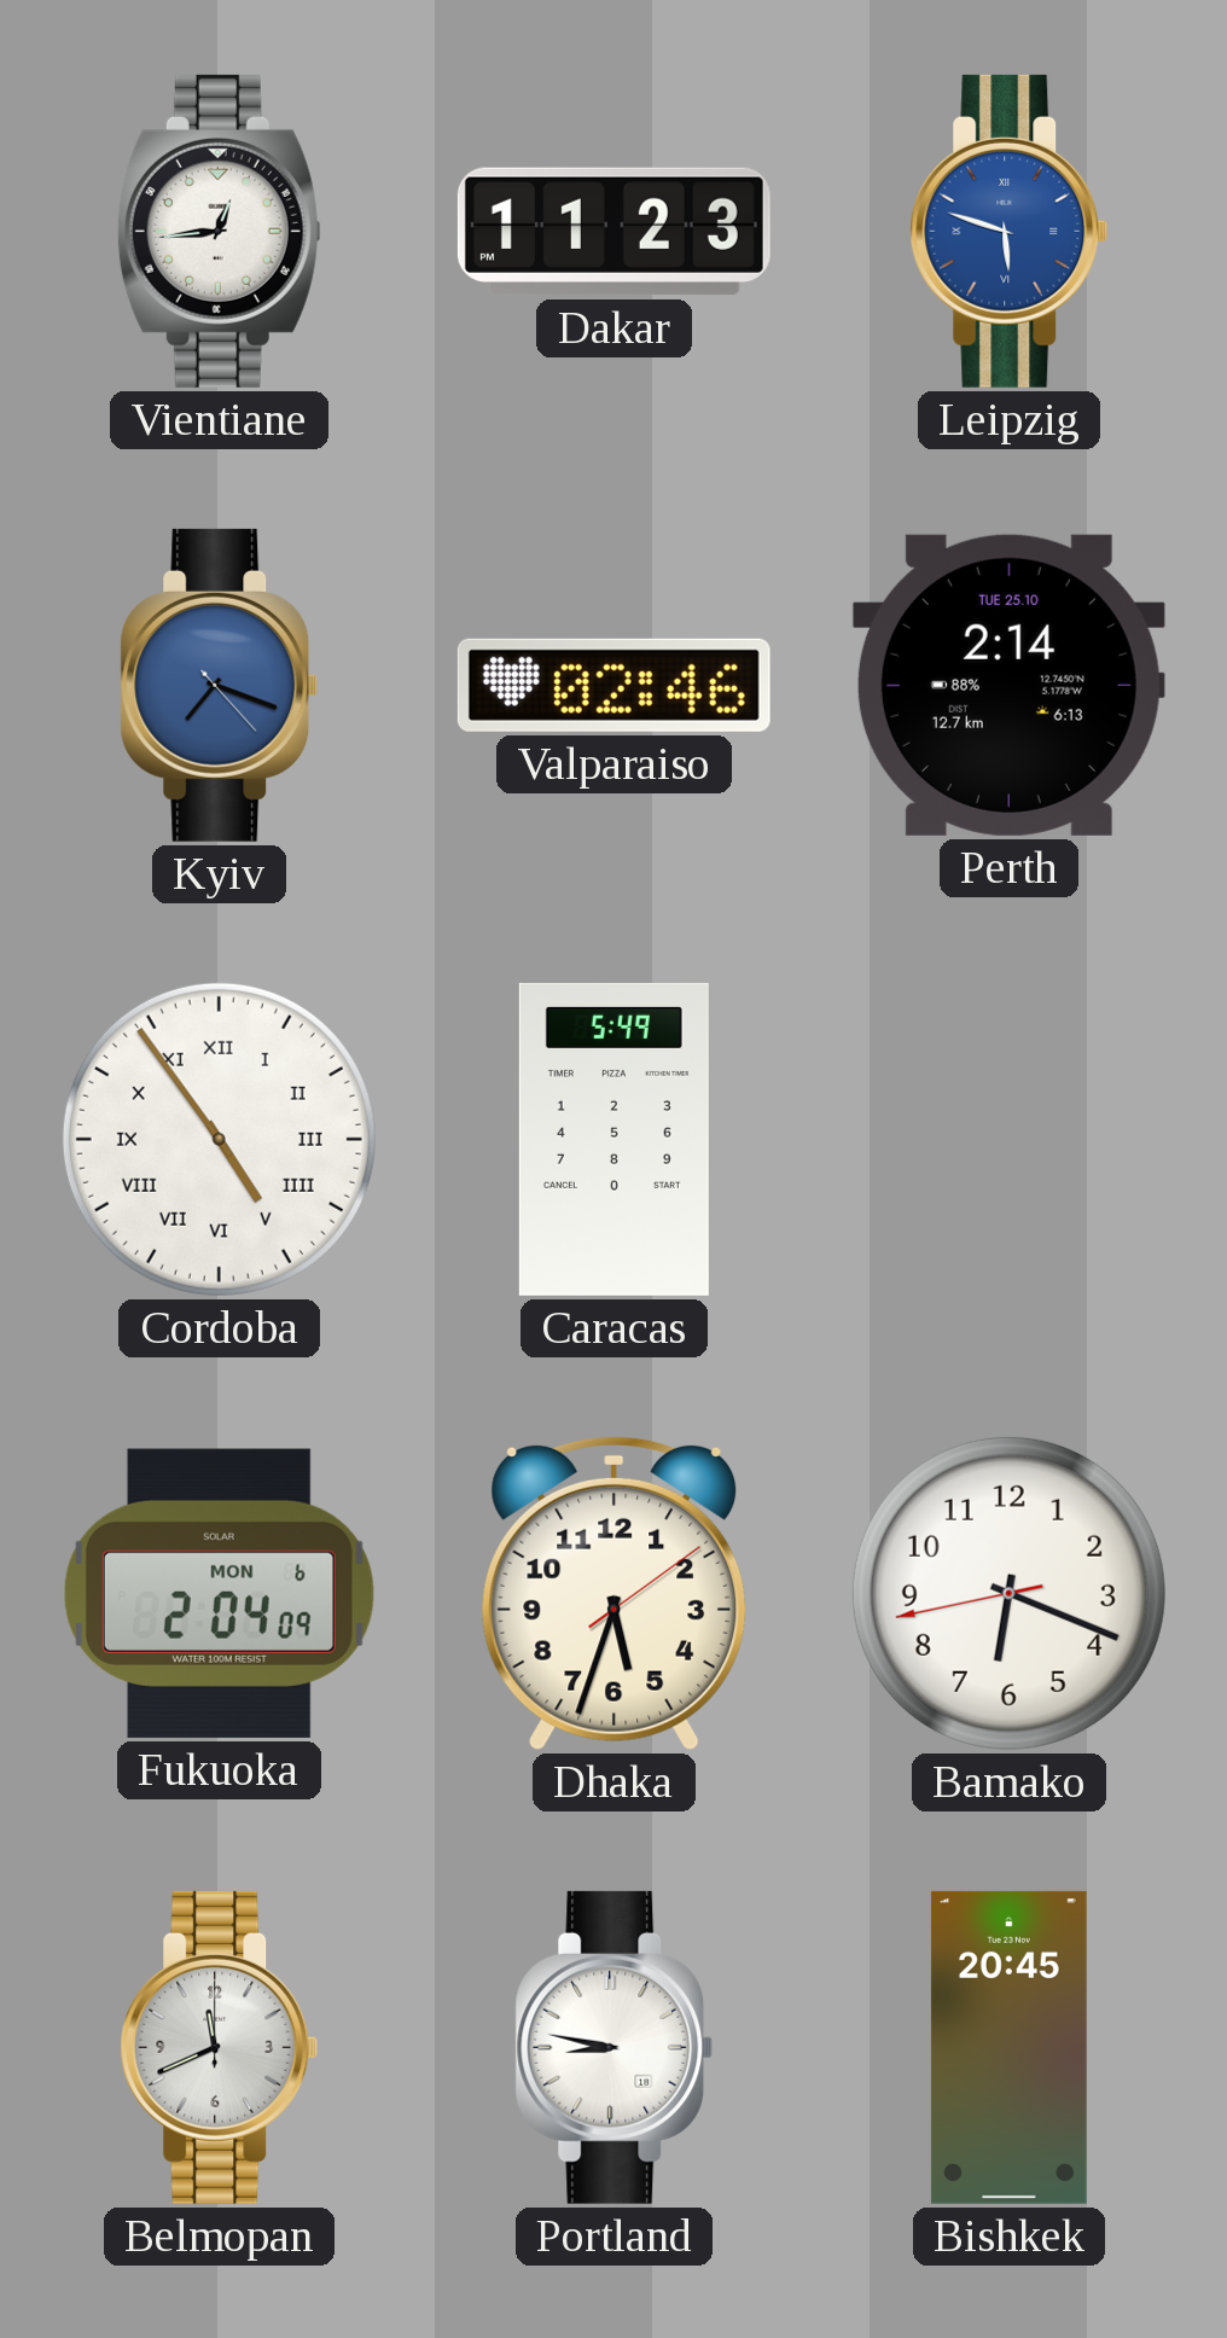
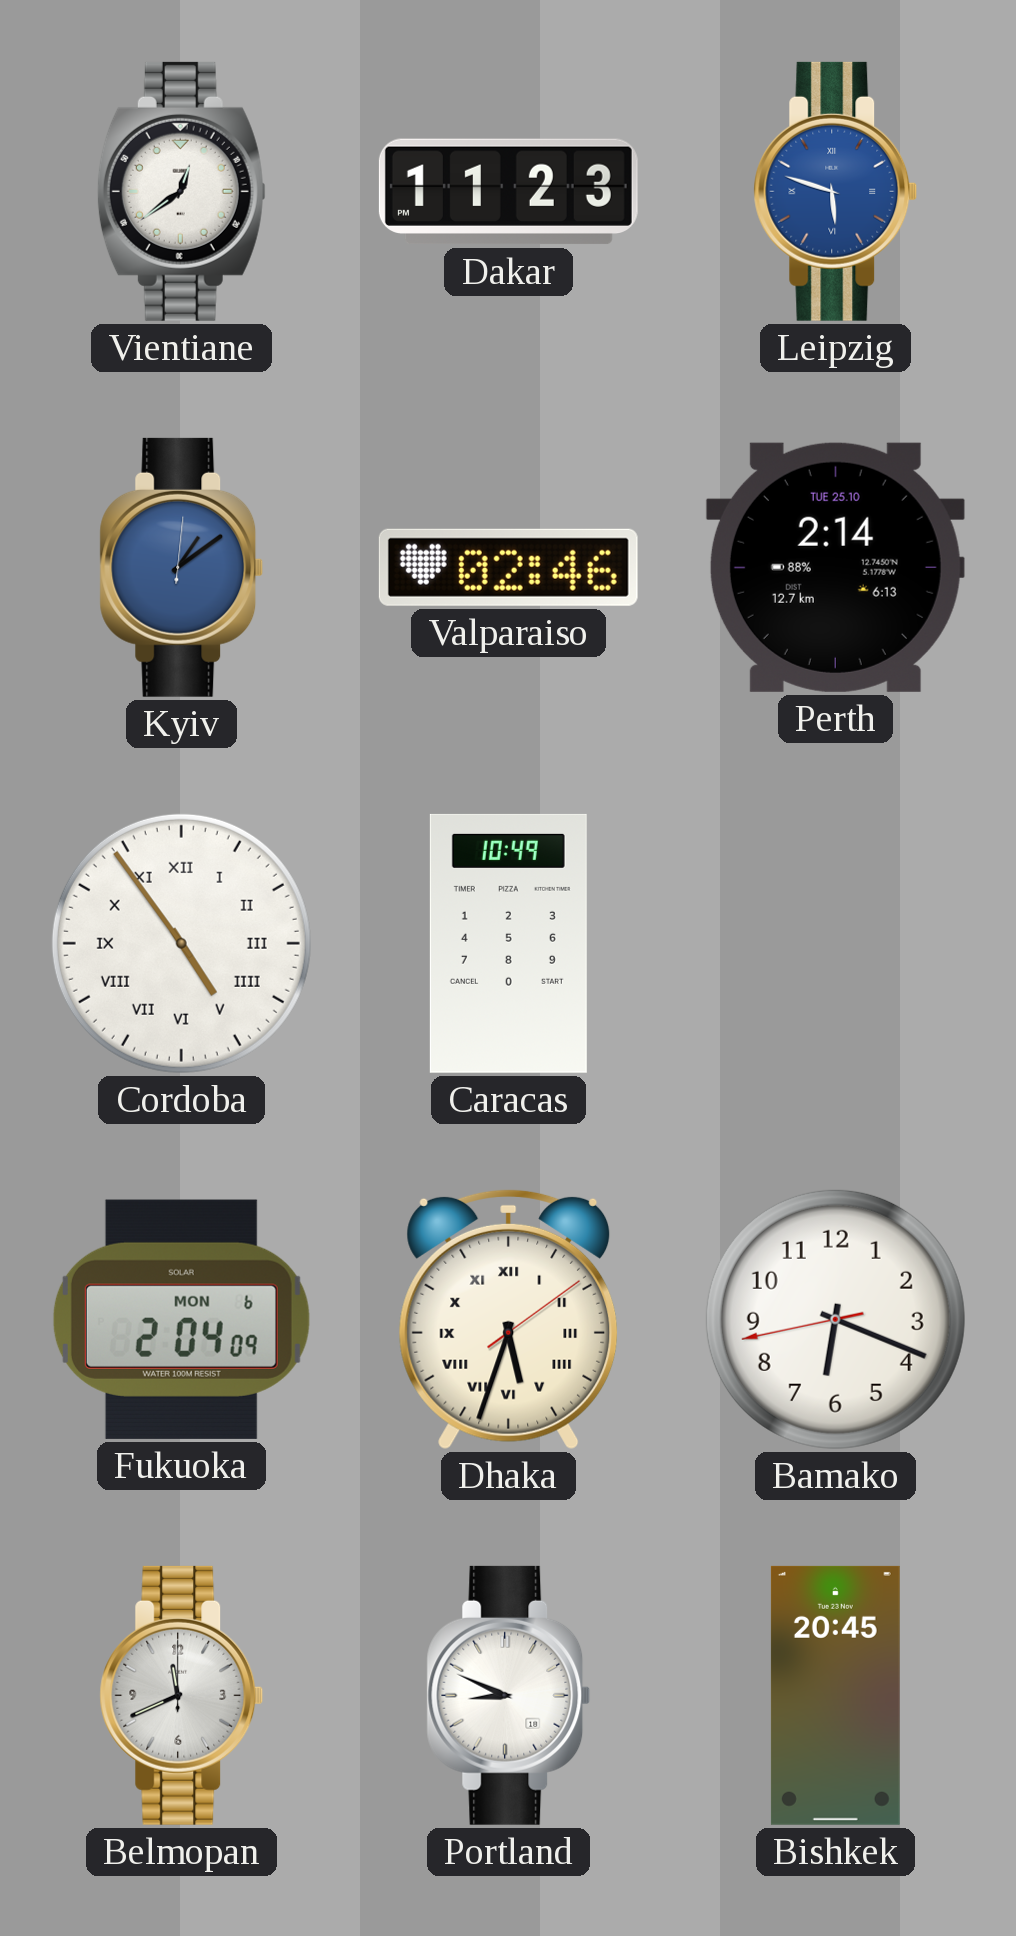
Vientiane: 12:44 -> 12:39
Kyiv: 7:18 -> 1:09
Caracas: 5:49 -> 10:49
Dhaka numerals: Arabic -> Roman
Portland: 8:47 -> 8:49
